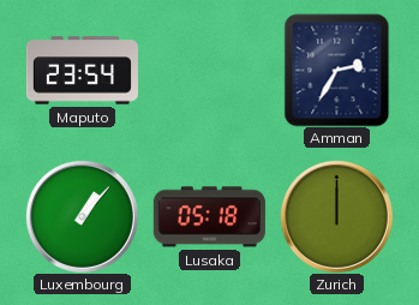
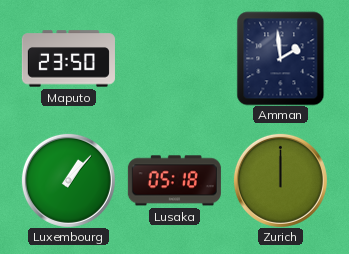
Maputo: 23:54 -> 23:50
Amman: 2:35 -> 1:59
